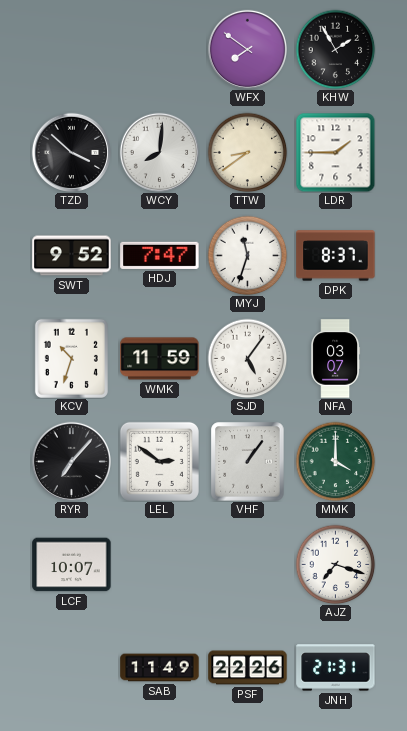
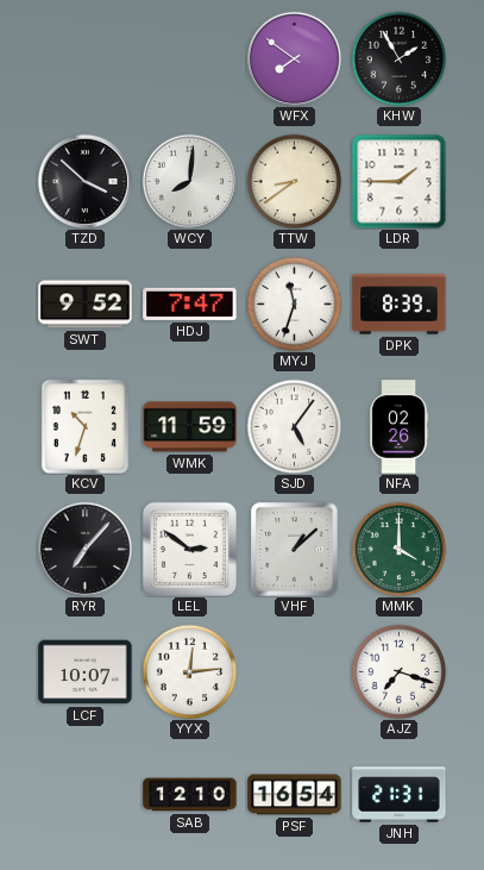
DPK: 8:37 -> 8:39
NFA: 03:07 -> 02:26
VHF: 1:06 -> 1:08
YYX: none -> 12:14
SAB: 11:49 -> 12:10
PSF: 22:26 -> 16:54
